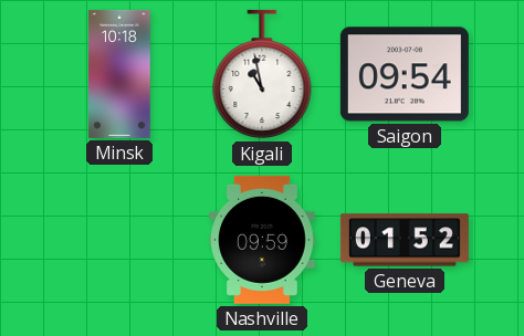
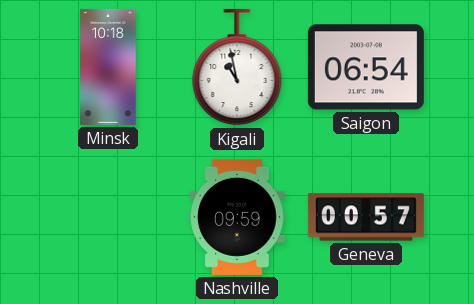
Saigon: 09:54 -> 06:54
Geneva: 01:52 -> 00:57
